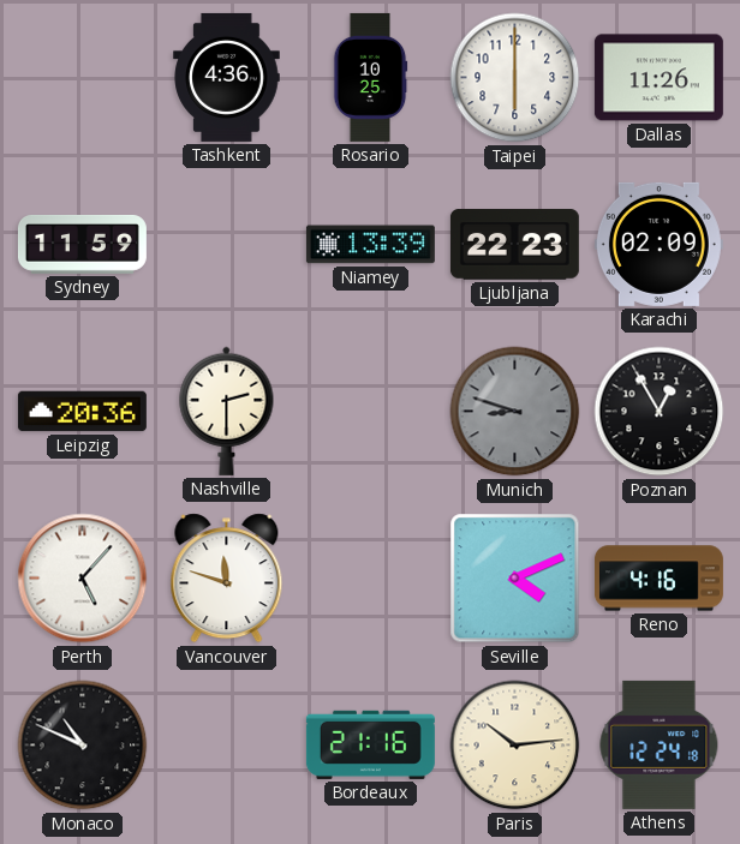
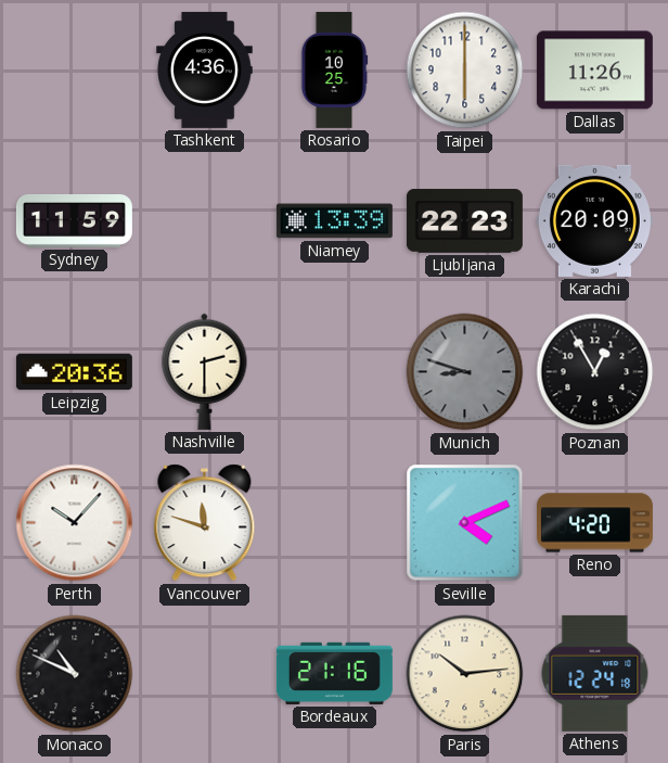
Karachi: 02:09 -> 20:09
Perth: 5:07 -> 10:07
Reno: 4:16 -> 4:20
